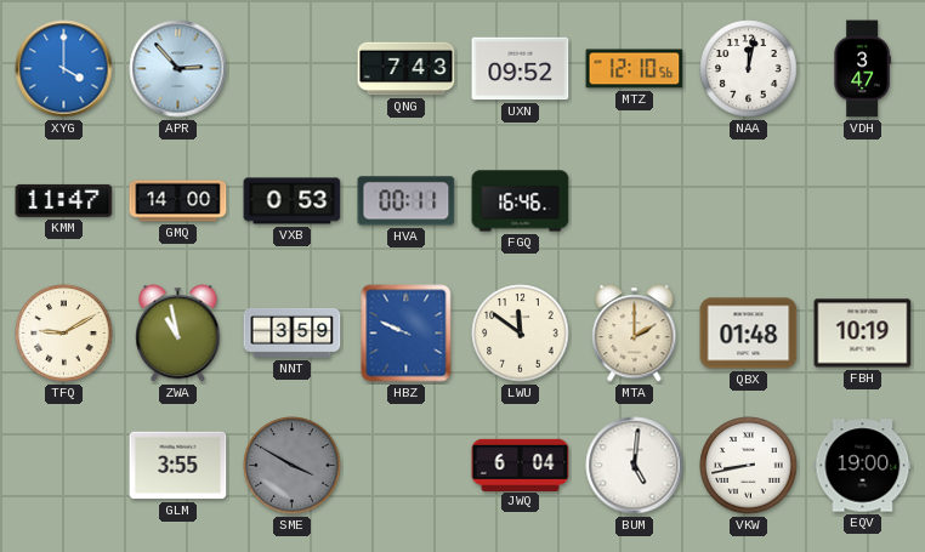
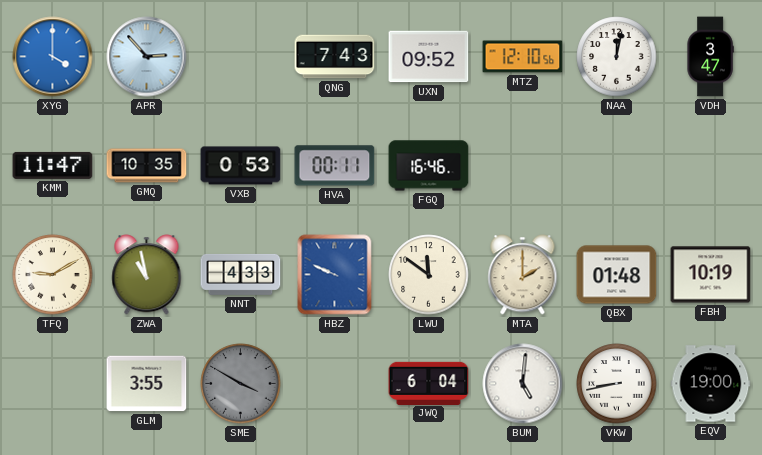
GMQ: 14:00 -> 10:35
NNT: 3:59 -> 4:33
